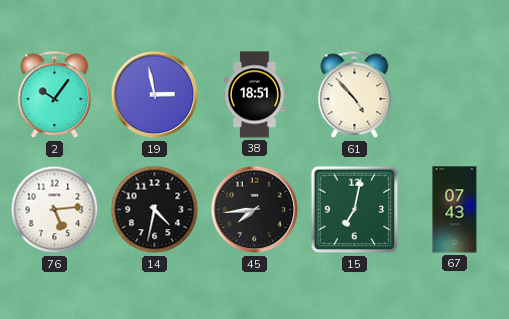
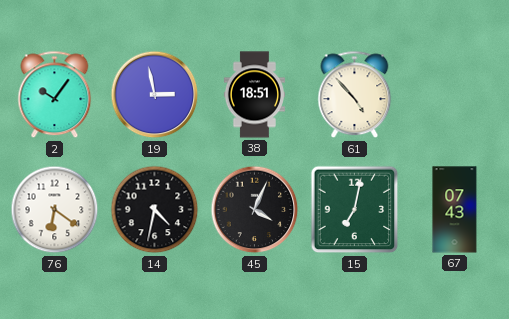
76: 5:14 -> 6:21
45: 7:44 -> 4:04
